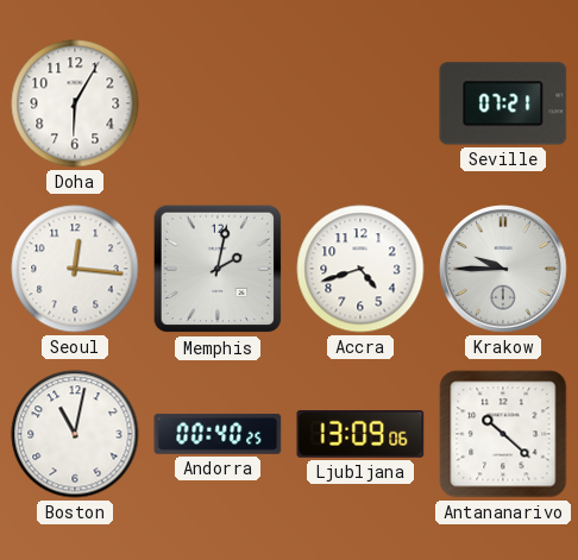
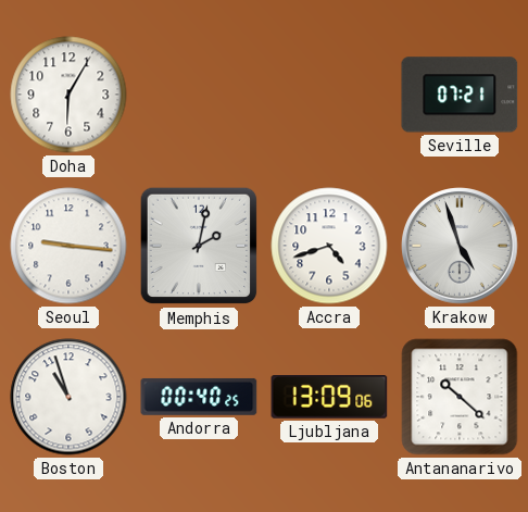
Seoul: 12:16 -> 9:16
Krakow: 9:45 -> 4:57
Boston: 11:02 -> 10:57
